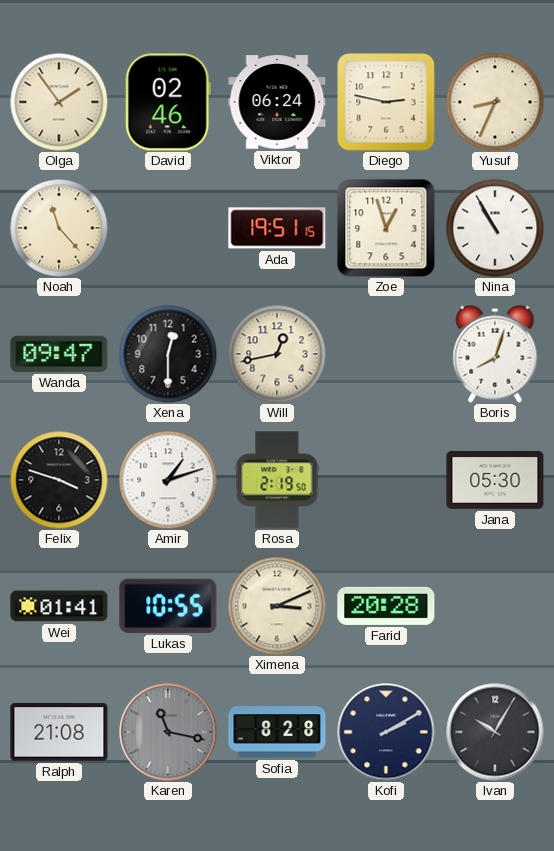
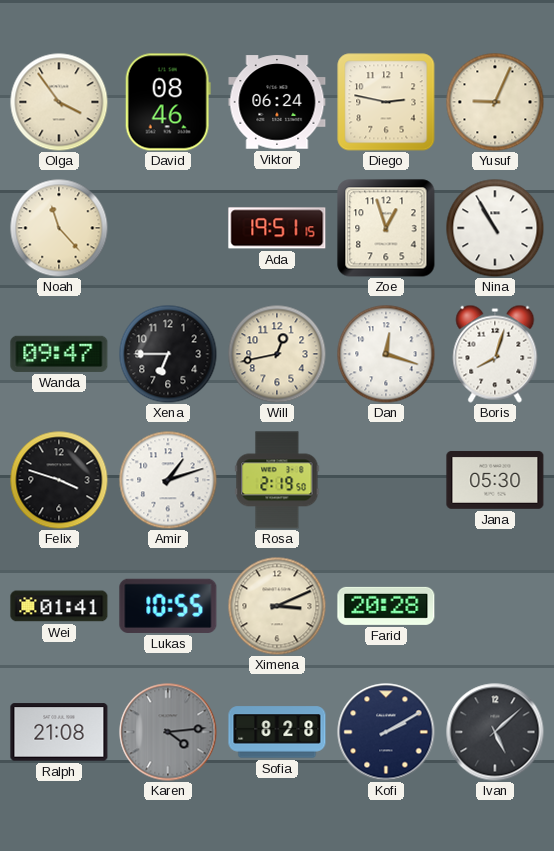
Olga: 1:54 -> 3:54
David: 02:46 -> 08:46
Yusuf: 8:34 -> 9:04
Xena: 12:30 -> 6:45
Dan: none -> 12:18
Karen: 11:17 -> 4:14
Ivan: 10:05 -> 5:08
